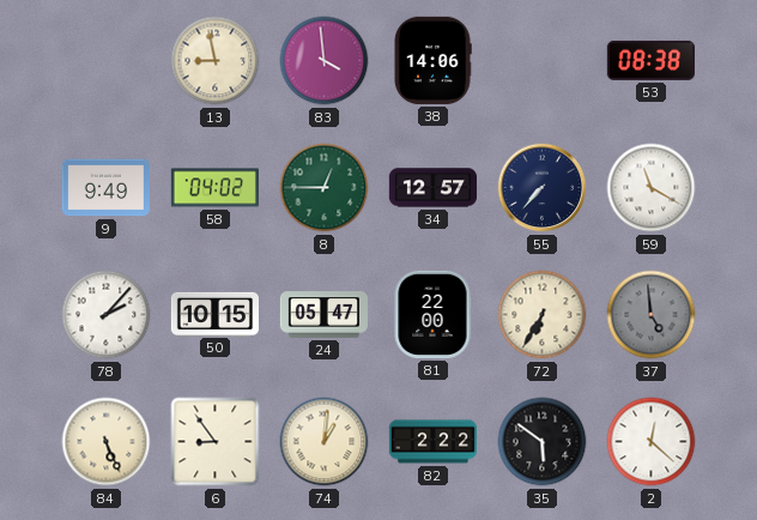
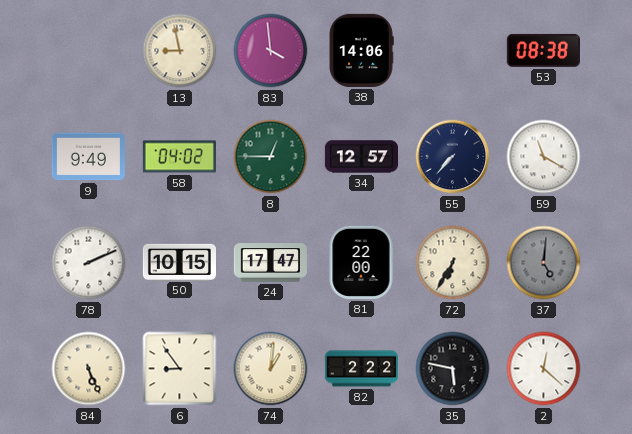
78: 2:07 -> 2:11
24: 05:47 -> 17:47
37: 4:59 -> 5:01
35: 5:51 -> 5:47
